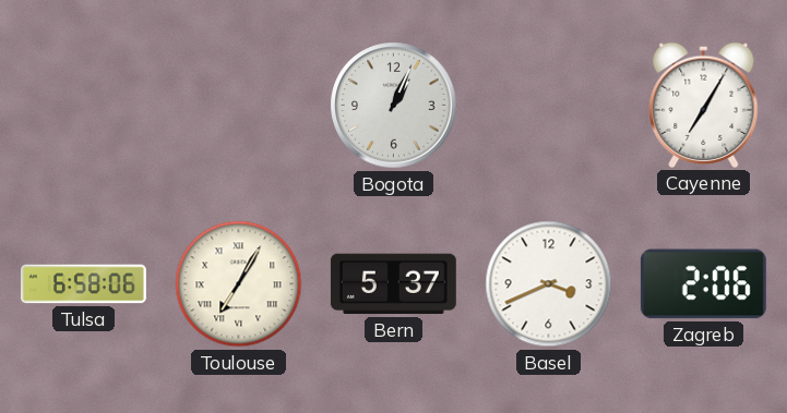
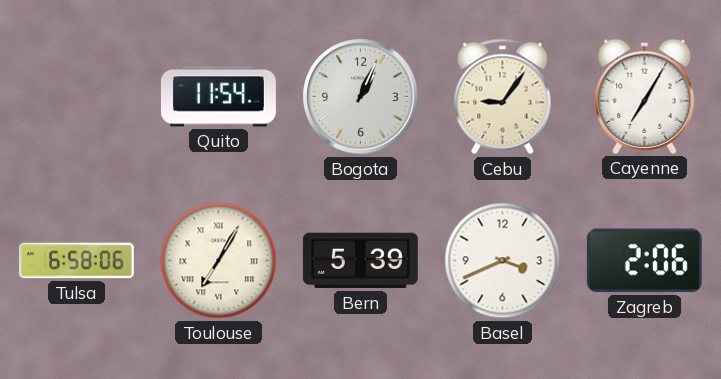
Quito: none -> 11:54
Cebu: none -> 9:06
Bern: 5:37 -> 5:39
